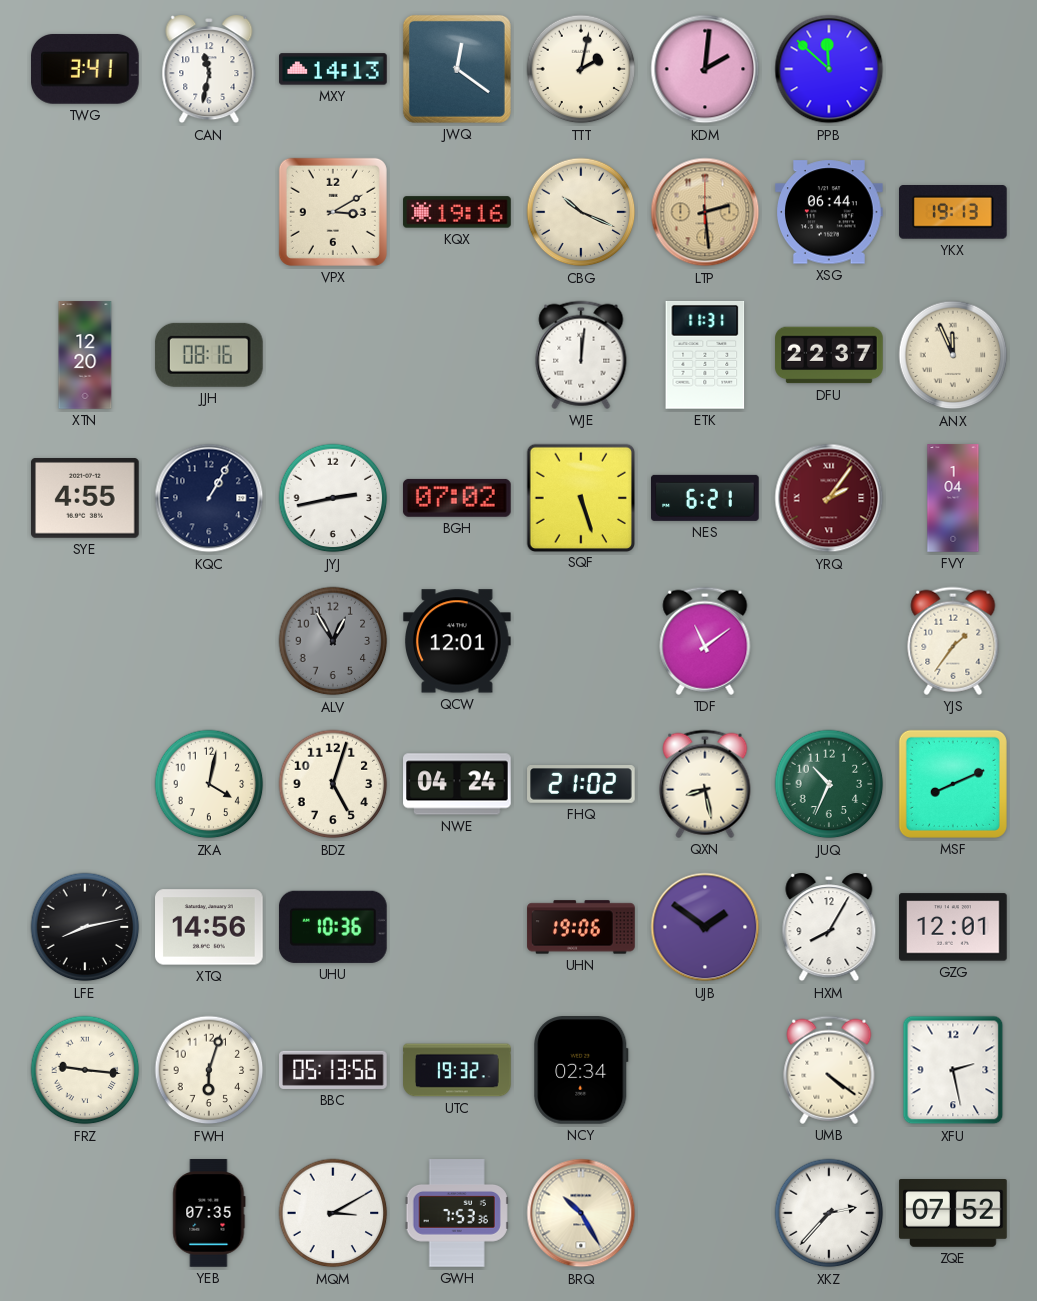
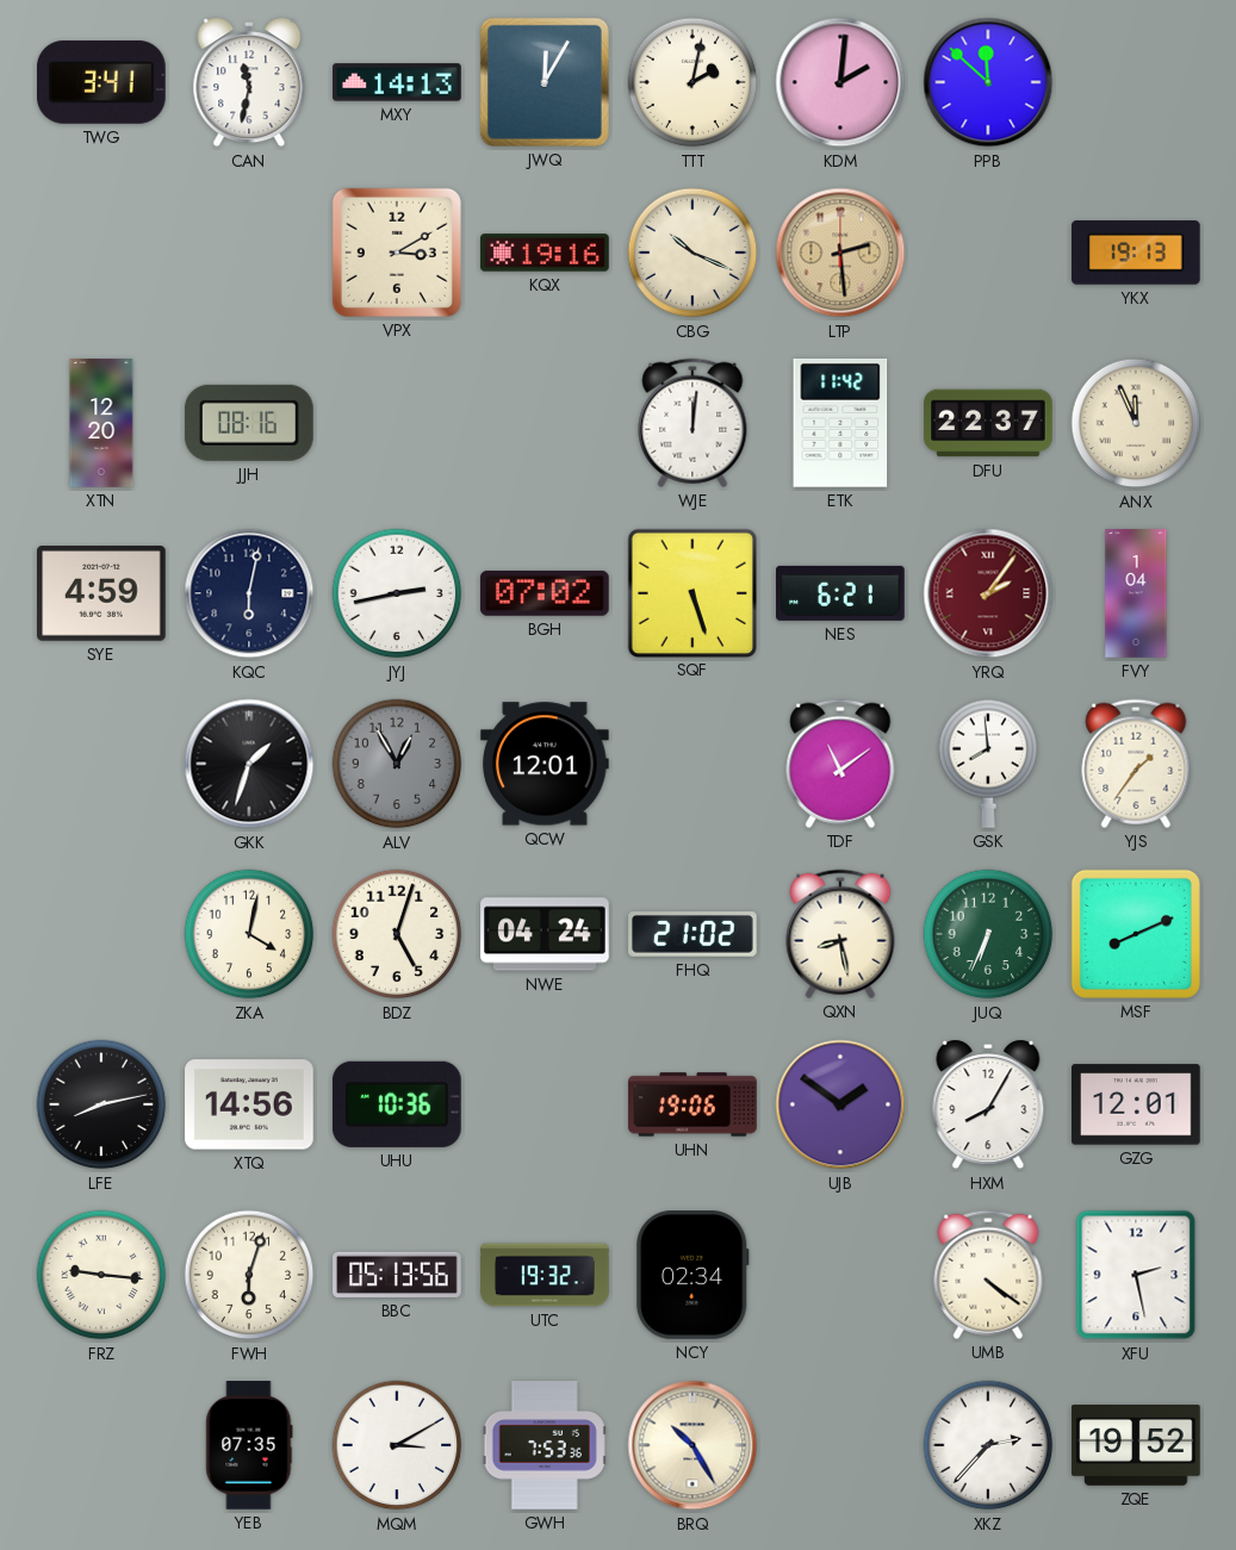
JWQ: 12:21 -> 12:05
XSG: 06:44 -> none
ETK: 11:31 -> 11:42
SYE: 4:55 -> 4:59
KQC: 1:05 -> 6:02
GKK: none -> 1:33
GSK: none -> 7:59
JUQ: 10:34 -> 6:34
ZQE: 07:52 -> 19:52
